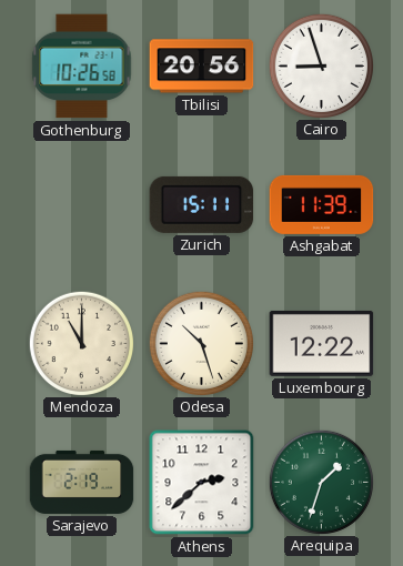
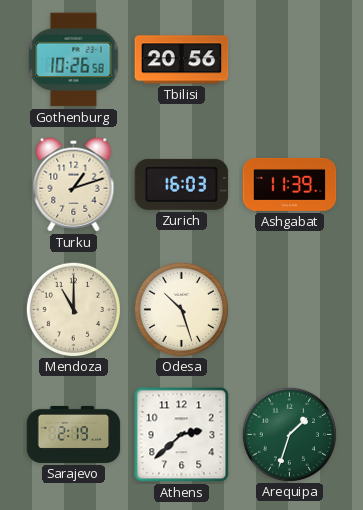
Cairo: 8:57 -> none
Turku: none -> 1:12
Zurich: 15:11 -> 16:03
Luxembourg: 12:22 -> none
